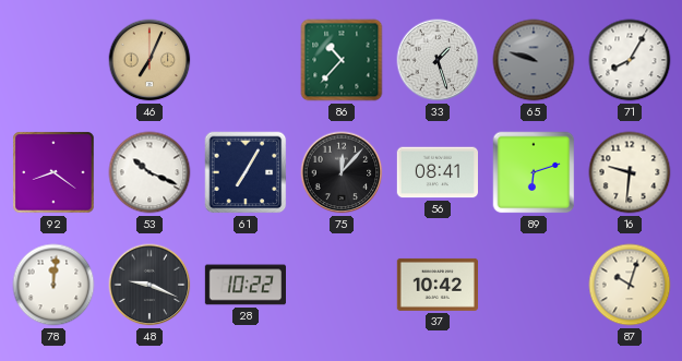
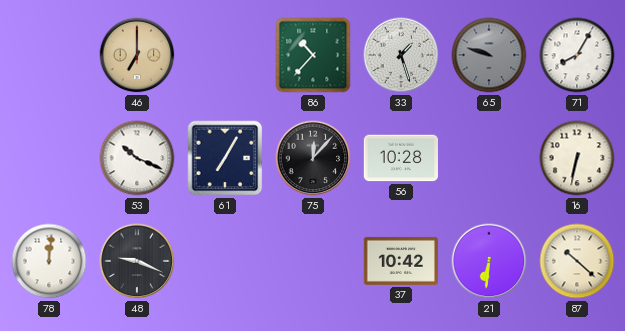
46: 7:04 -> 7:00
92: 8:21 -> none
56: 08:41 -> 10:28
89: 6:12 -> none
16: 9:31 -> 6:32
28: 10:22 -> none
21: none -> 6:31
87: 10:03 -> 10:22
